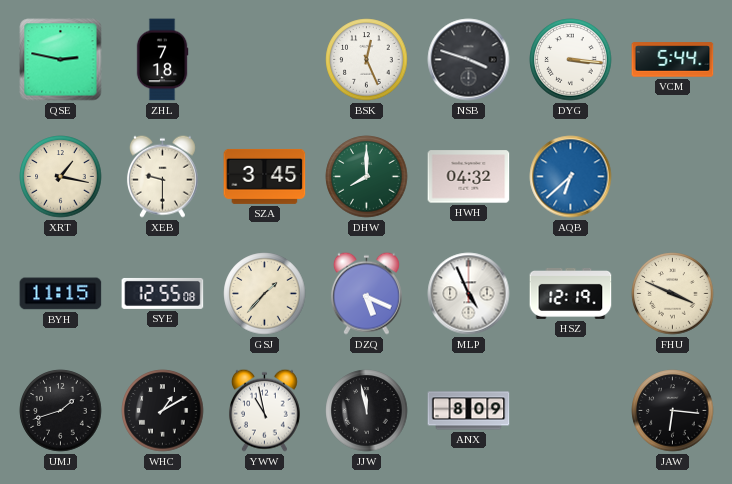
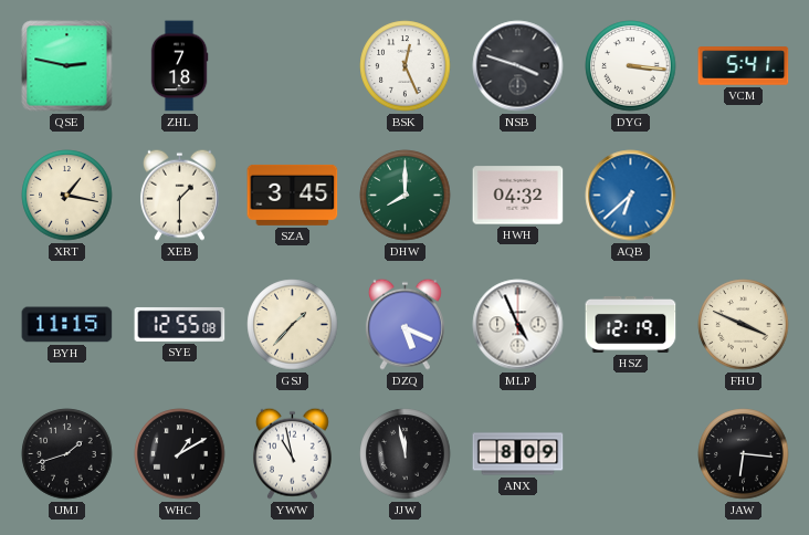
VCM: 5:44 -> 5:41
XEB: 9:30 -> 1:30
